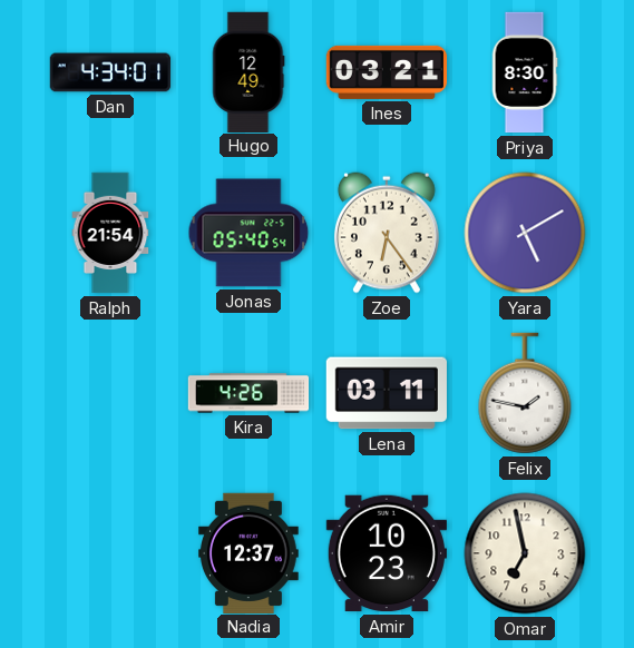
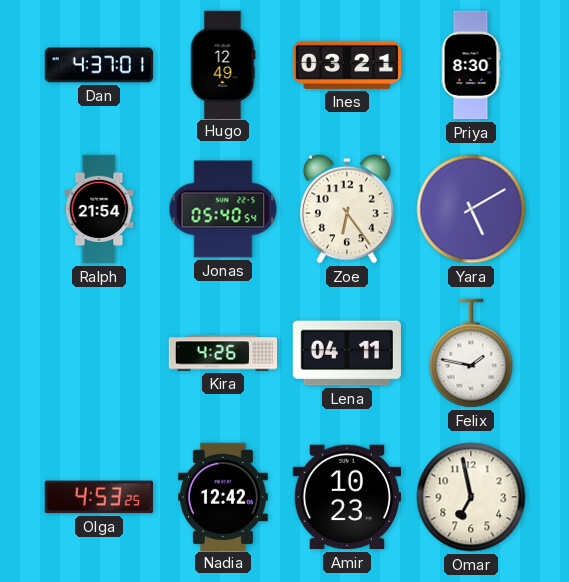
Dan: 4:34 -> 4:37
Lena: 03:11 -> 04:11
Olga: none -> 4:53
Nadia: 12:37 -> 12:42
